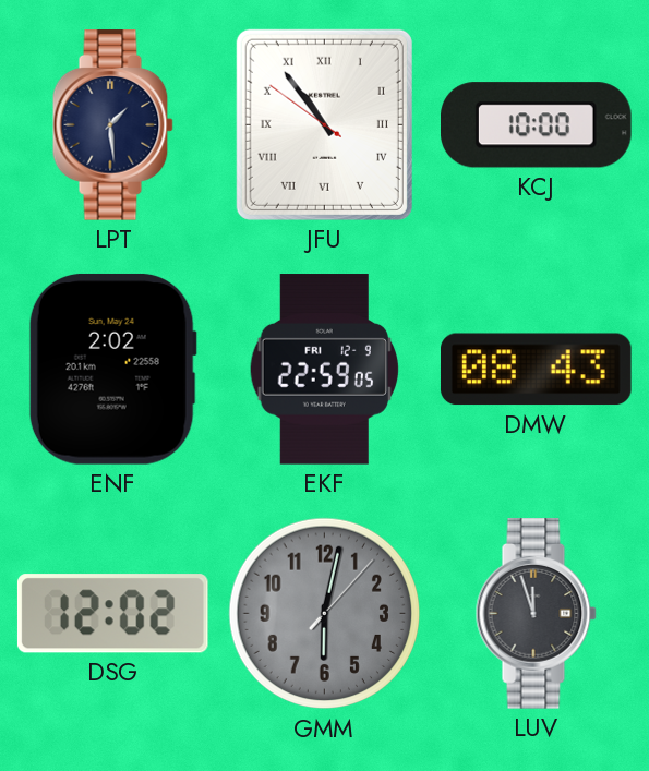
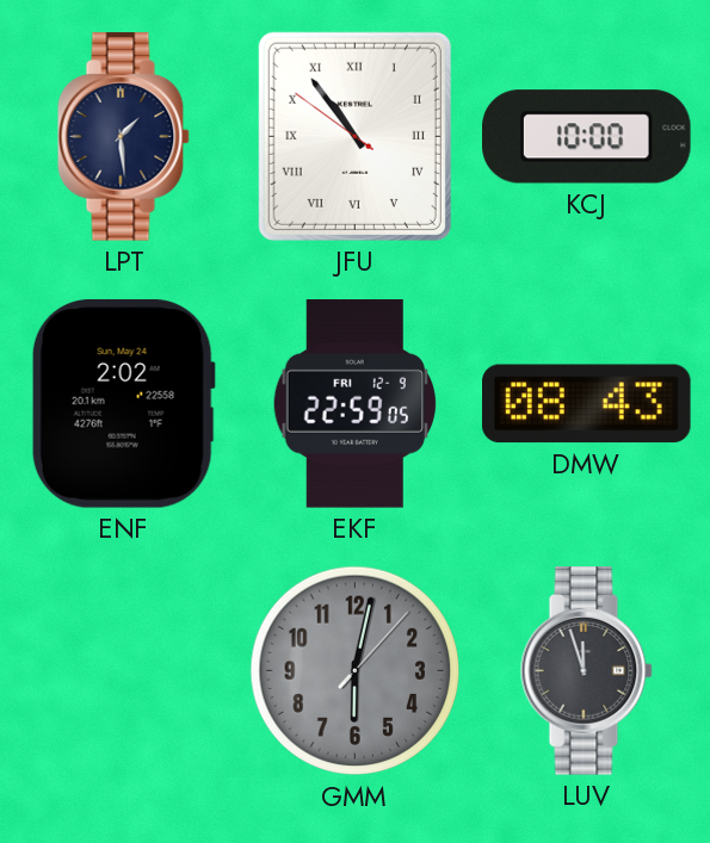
DSG: 12:02 -> none
